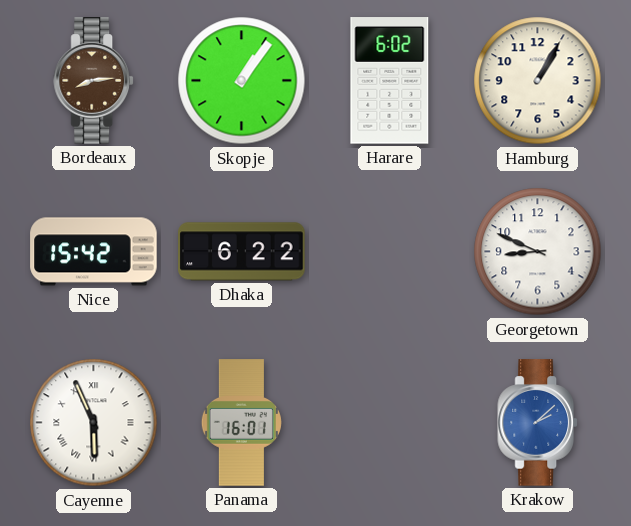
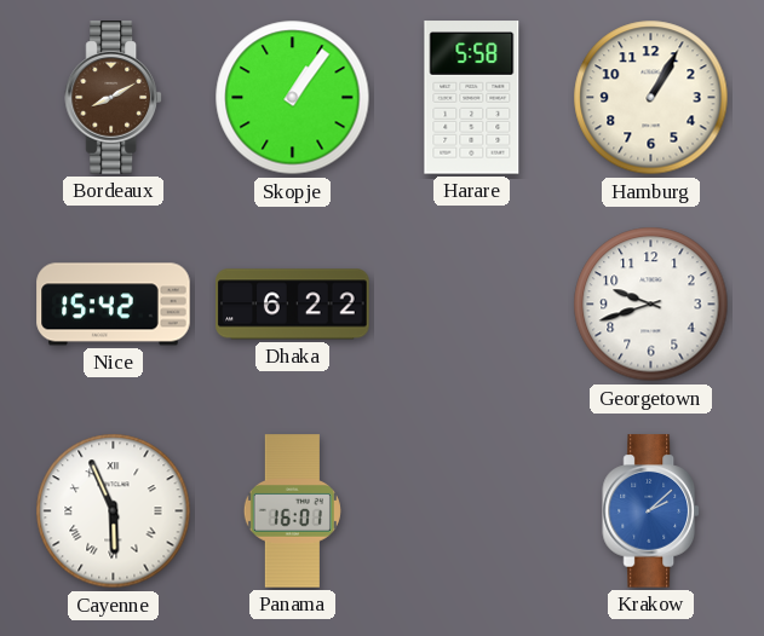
Bordeaux: 8:14 -> 8:10
Harare: 6:02 -> 5:58
Georgetown: 8:49 -> 9:42
